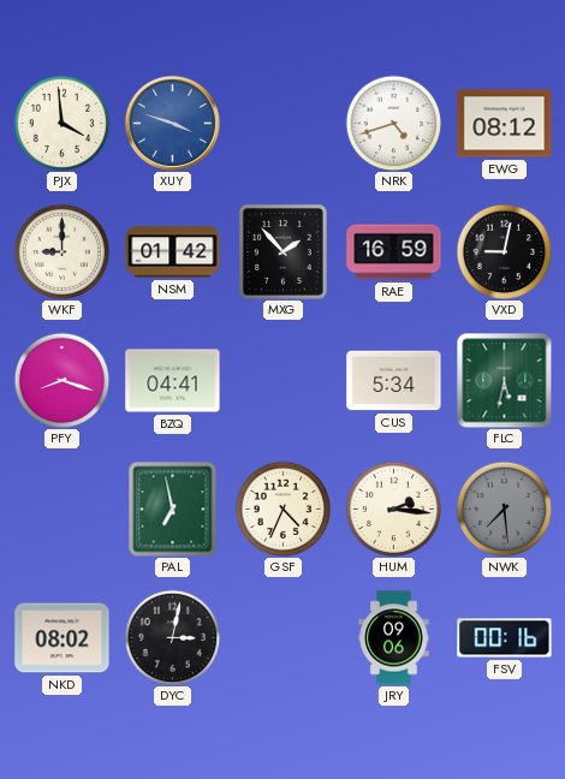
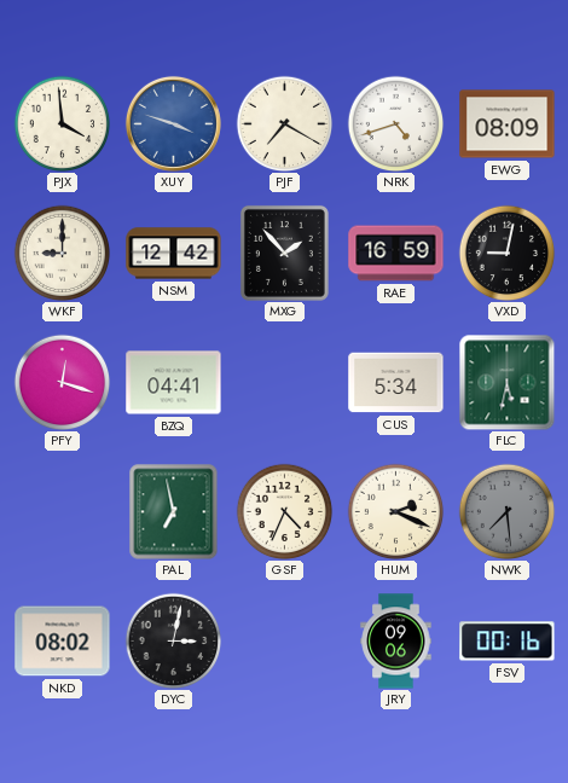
PJF: none -> 7:20
EWG: 08:12 -> 08:09
NSM: 01:42 -> 12:42
PFY: 8:18 -> 12:18
HUM: 2:16 -> 2:19
